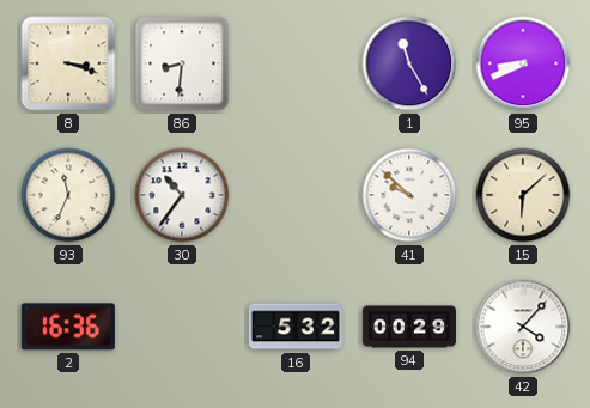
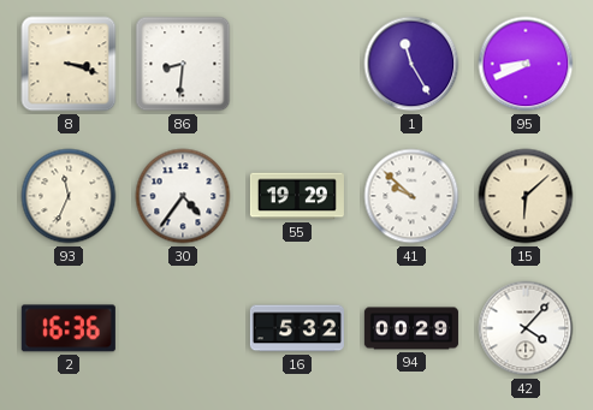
30: 10:36 -> 4:36
55: none -> 19:29
